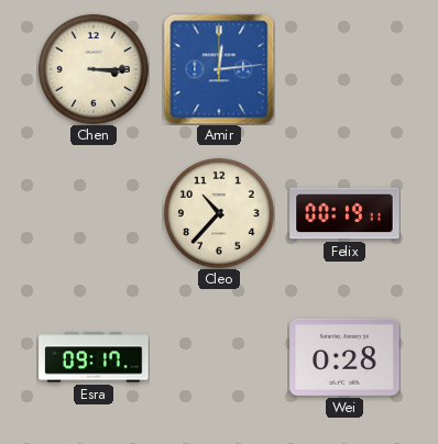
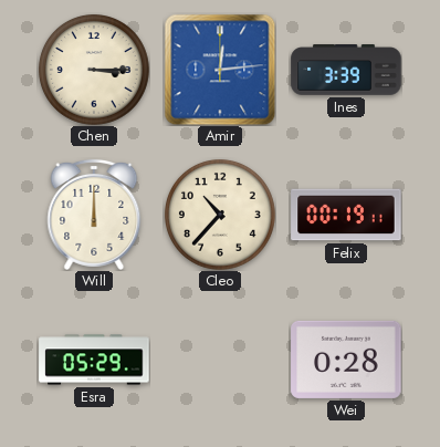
Ines: none -> 3:39
Will: none -> 12:00
Esra: 09:17 -> 05:29
